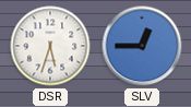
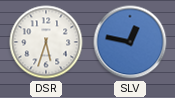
SLV: 12:45 -> 12:47
